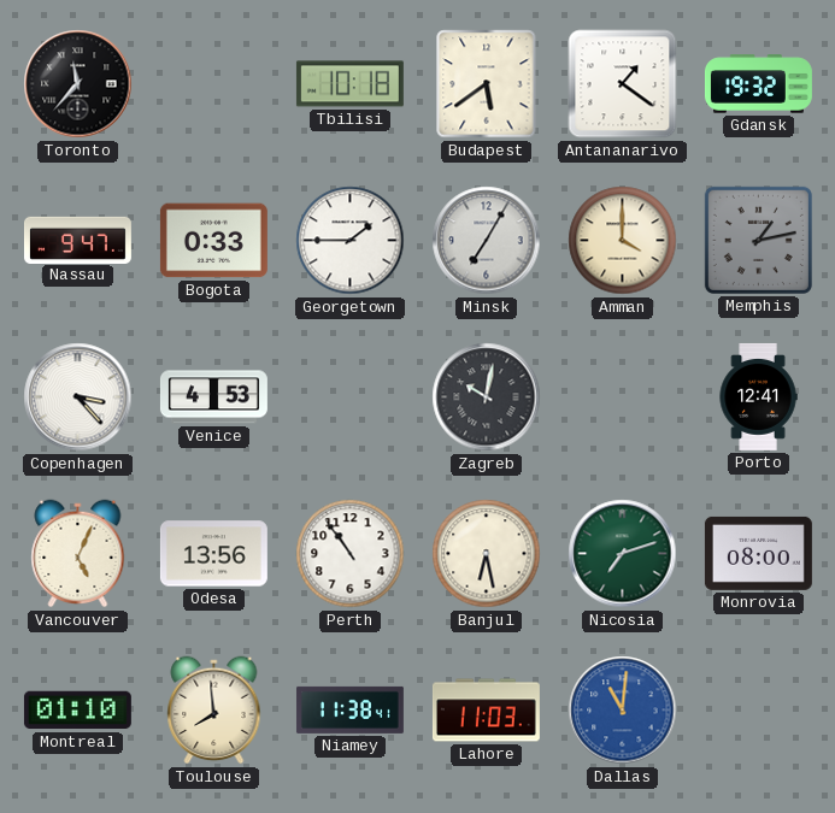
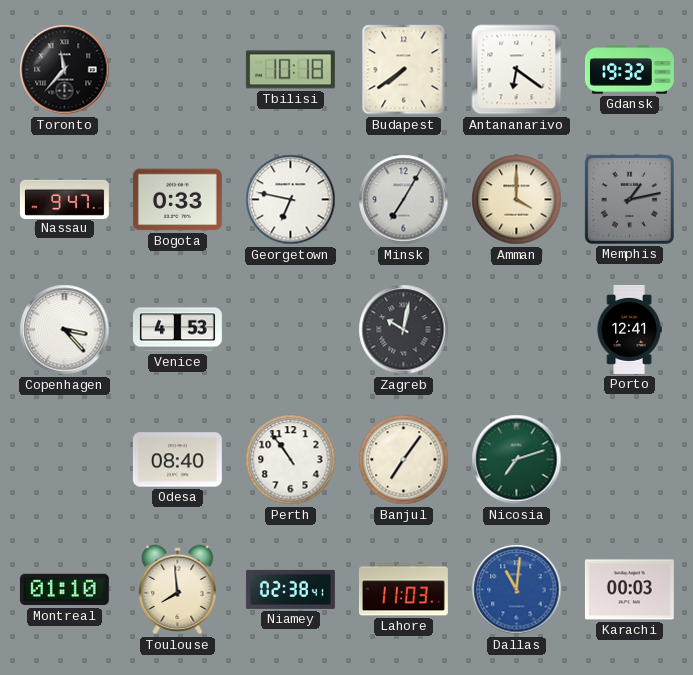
Budapest: 5:39 -> 7:39
Antananarivo: 1:21 -> 6:21
Georgetown: 1:45 -> 6:47
Vancouver: 5:04 -> none
Odesa: 13:56 -> 08:40
Banjul: 6:28 -> 7:06
Monrovia: 08:00 -> none
Niamey: 11:38 -> 02:38
Karachi: none -> 00:03
